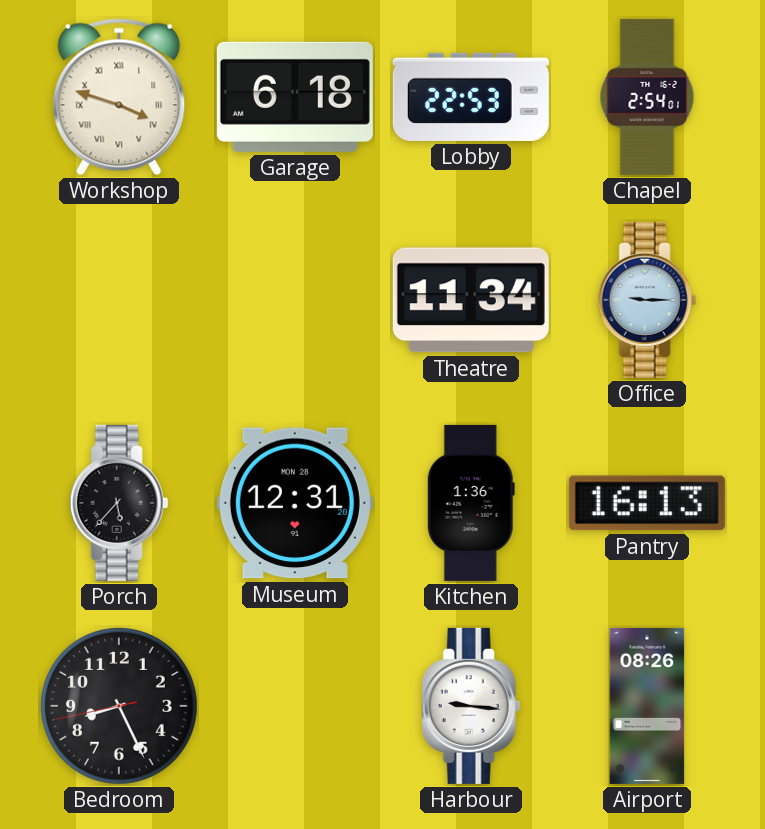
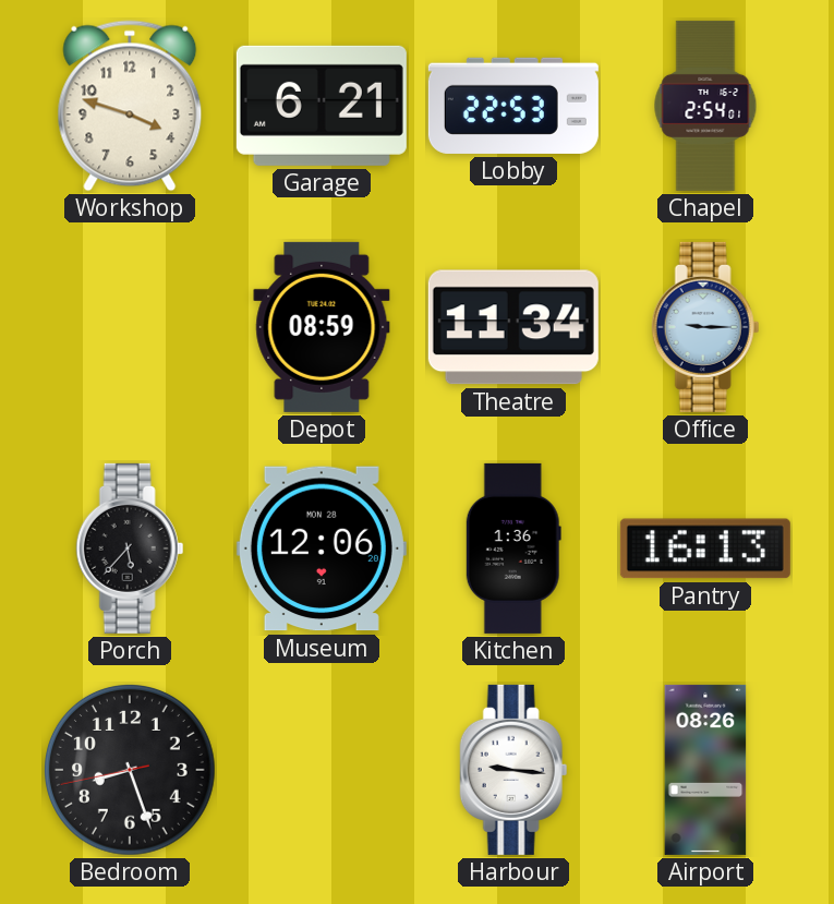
Workshop numerals: Roman -> Arabic
Garage: 6:18 -> 6:21
Depot: none -> 08:59
Museum: 12:31 -> 12:06
Bedroom: 8:25 -> 8:26
